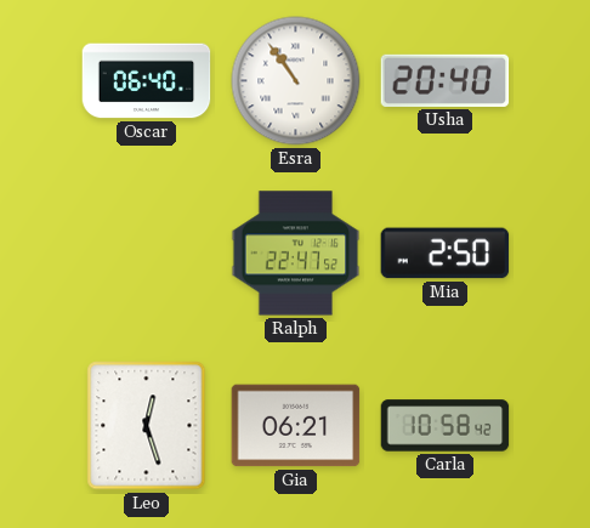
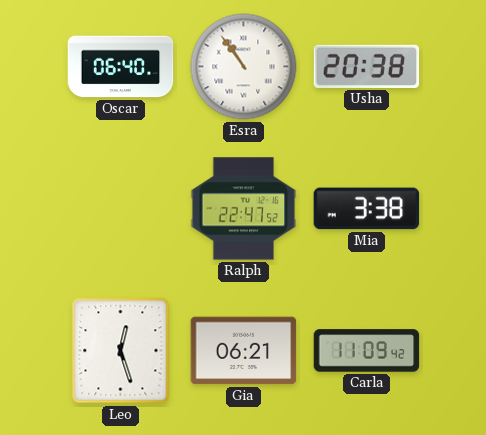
Usha: 20:40 -> 20:38
Mia: 2:50 -> 3:38
Carla: 10:58 -> 11:09
